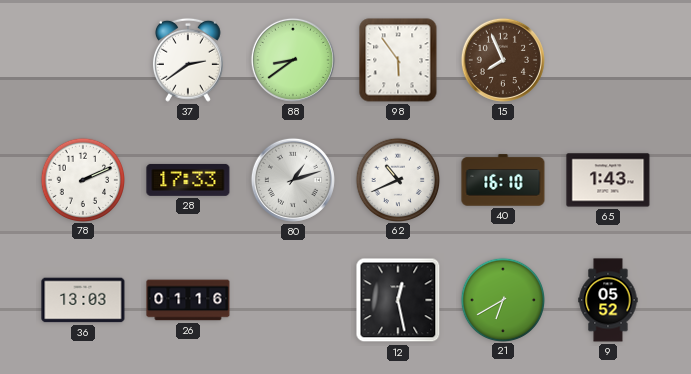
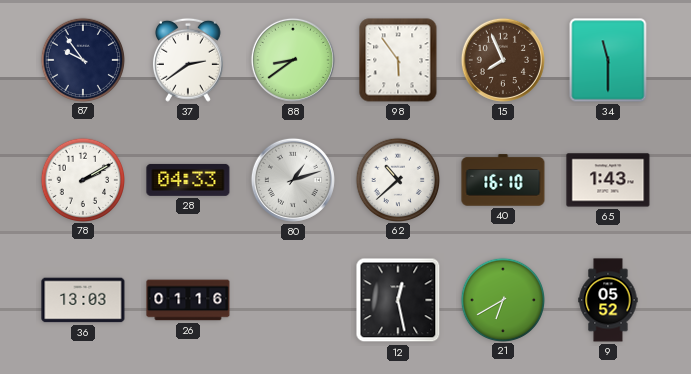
87: none -> 9:54
34: none -> 11:30
78: 2:11 -> 2:10
28: 17:33 -> 04:33
62: 10:41 -> 10:38
